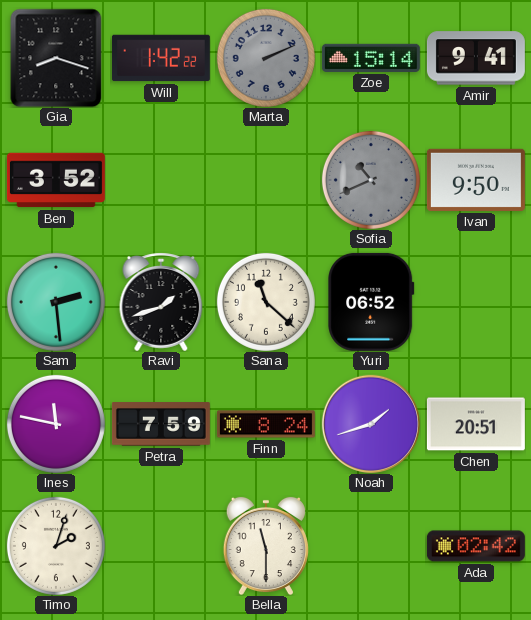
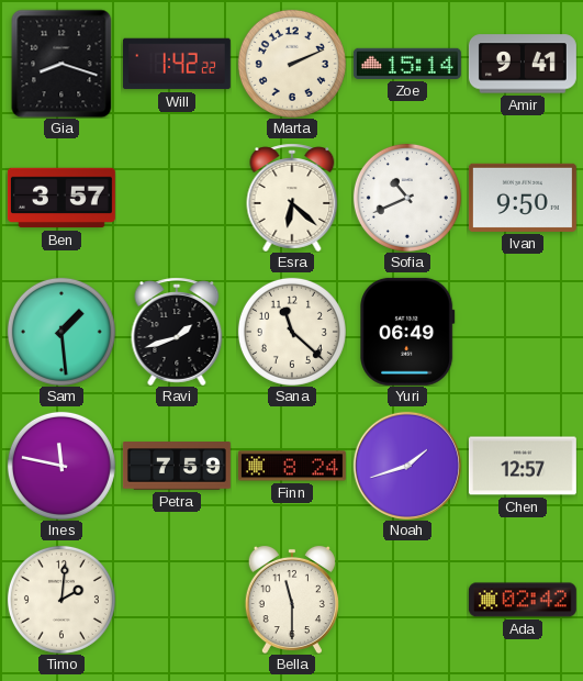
Marta dial: grey -> cream
Ben: 3:52 -> 3:57
Esra: none -> 6:22
Sofia dial: grey -> white
Sam: 2:29 -> 1:29
Yuri: 06:52 -> 06:49
Chen: 20:51 -> 12:57
Timo: 2:03 -> 2:01
